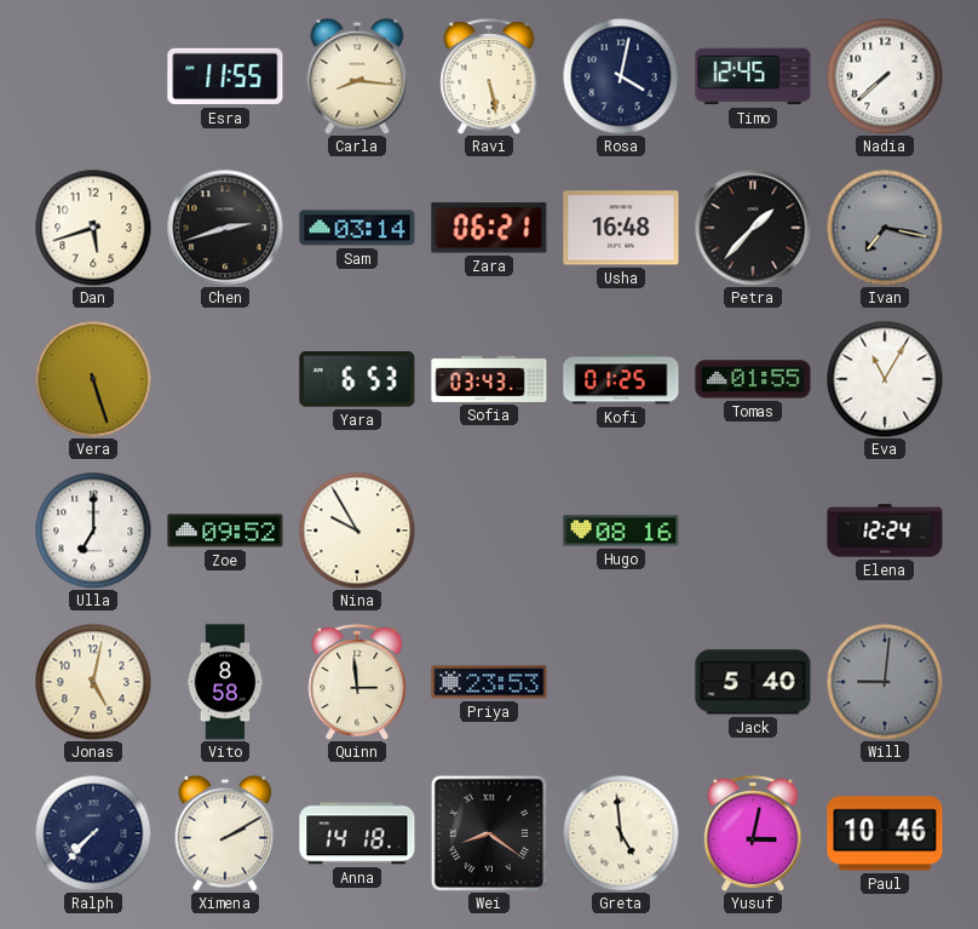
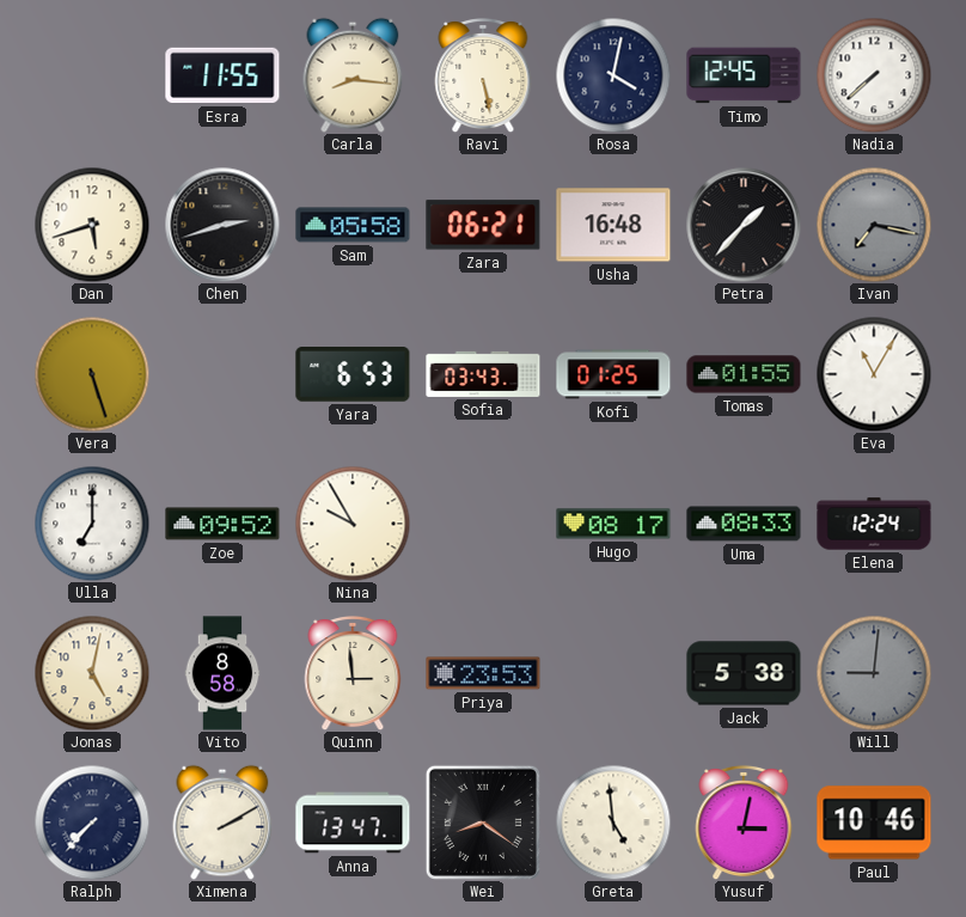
Sam: 03:14 -> 05:58
Hugo: 08:16 -> 08:17
Uma: none -> 08:33
Jack: 5:40 -> 5:38
Anna: 14:18 -> 13:47
